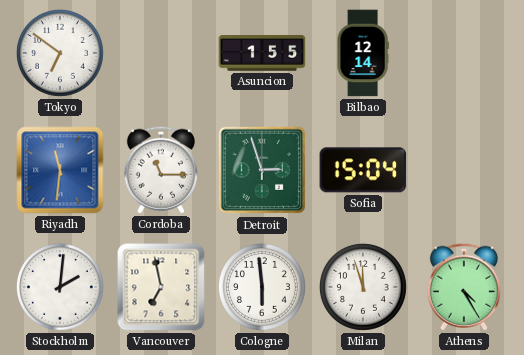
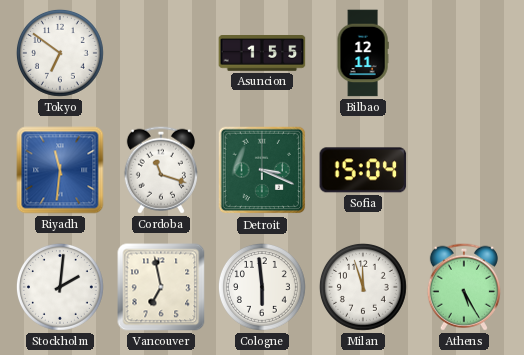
Bilbao: 12:14 -> 12:11
Cordoba: 11:15 -> 11:18
Detroit: 2:57 -> 3:19
Athens: 4:25 -> 5:25
